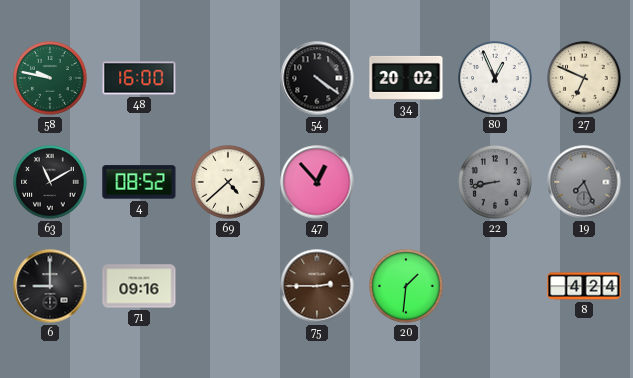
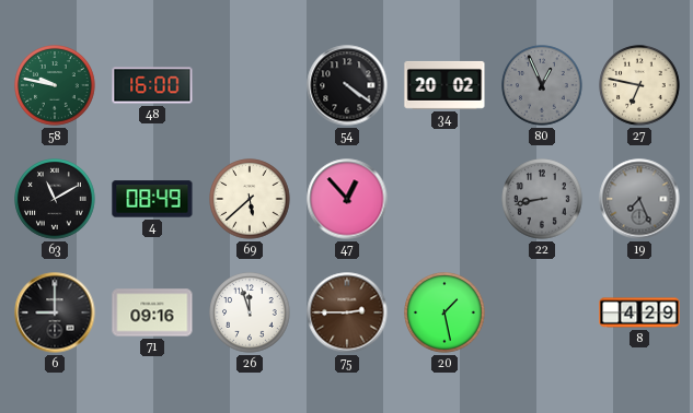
80 dial: white -> grey
27: 6:49 -> 6:47
4: 08:52 -> 08:49
69: 4:38 -> 5:38
26: none -> 11:57
20: 1:31 -> 1:28
8: 4:24 -> 4:29
